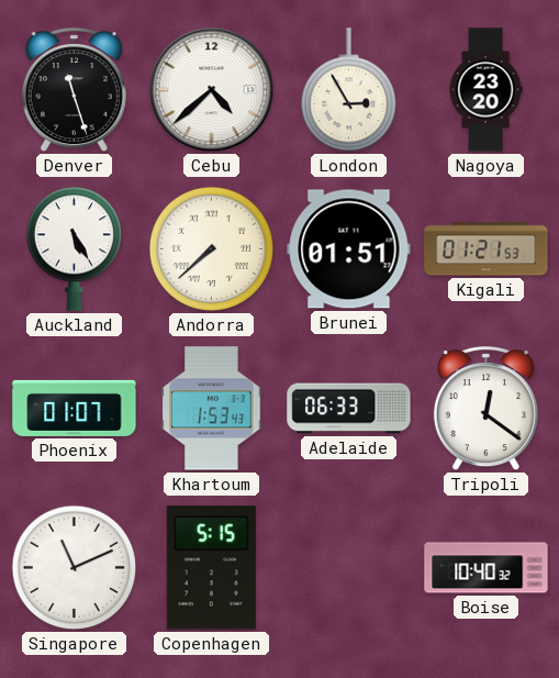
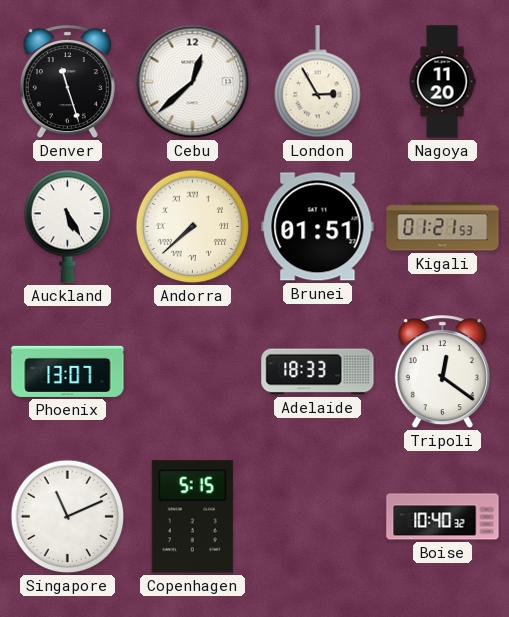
Cebu: 4:38 -> 12:38
Nagoya: 23:20 -> 11:20
Phoenix: 01:07 -> 13:07
Khartoum: 1:53 -> none
Adelaide: 06:33 -> 18:33
